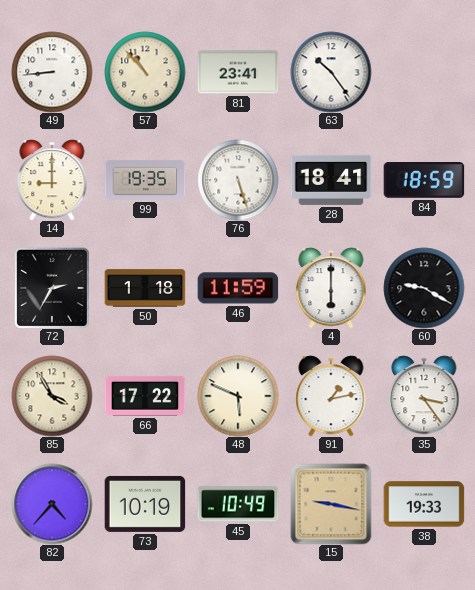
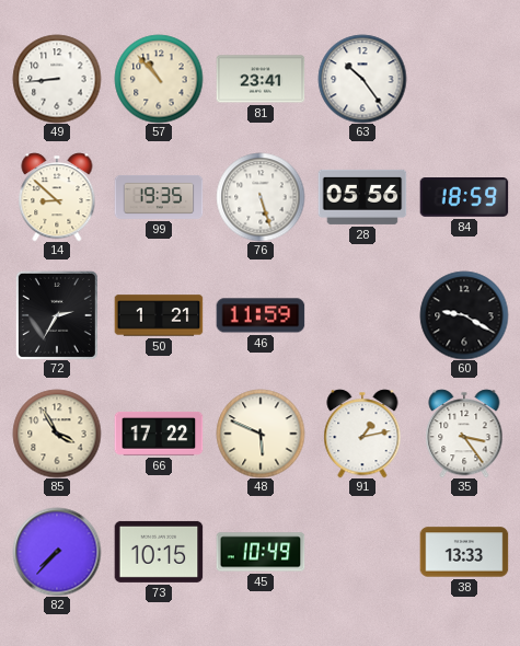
14: 9:00 -> 8:52
28: 18:41 -> 05:56
50: 1:18 -> 1:21
4: 6:00 -> none
82: 4:37 -> 7:37
73: 10:19 -> 10:15
15: 9:17 -> none
38: 19:33 -> 13:33
